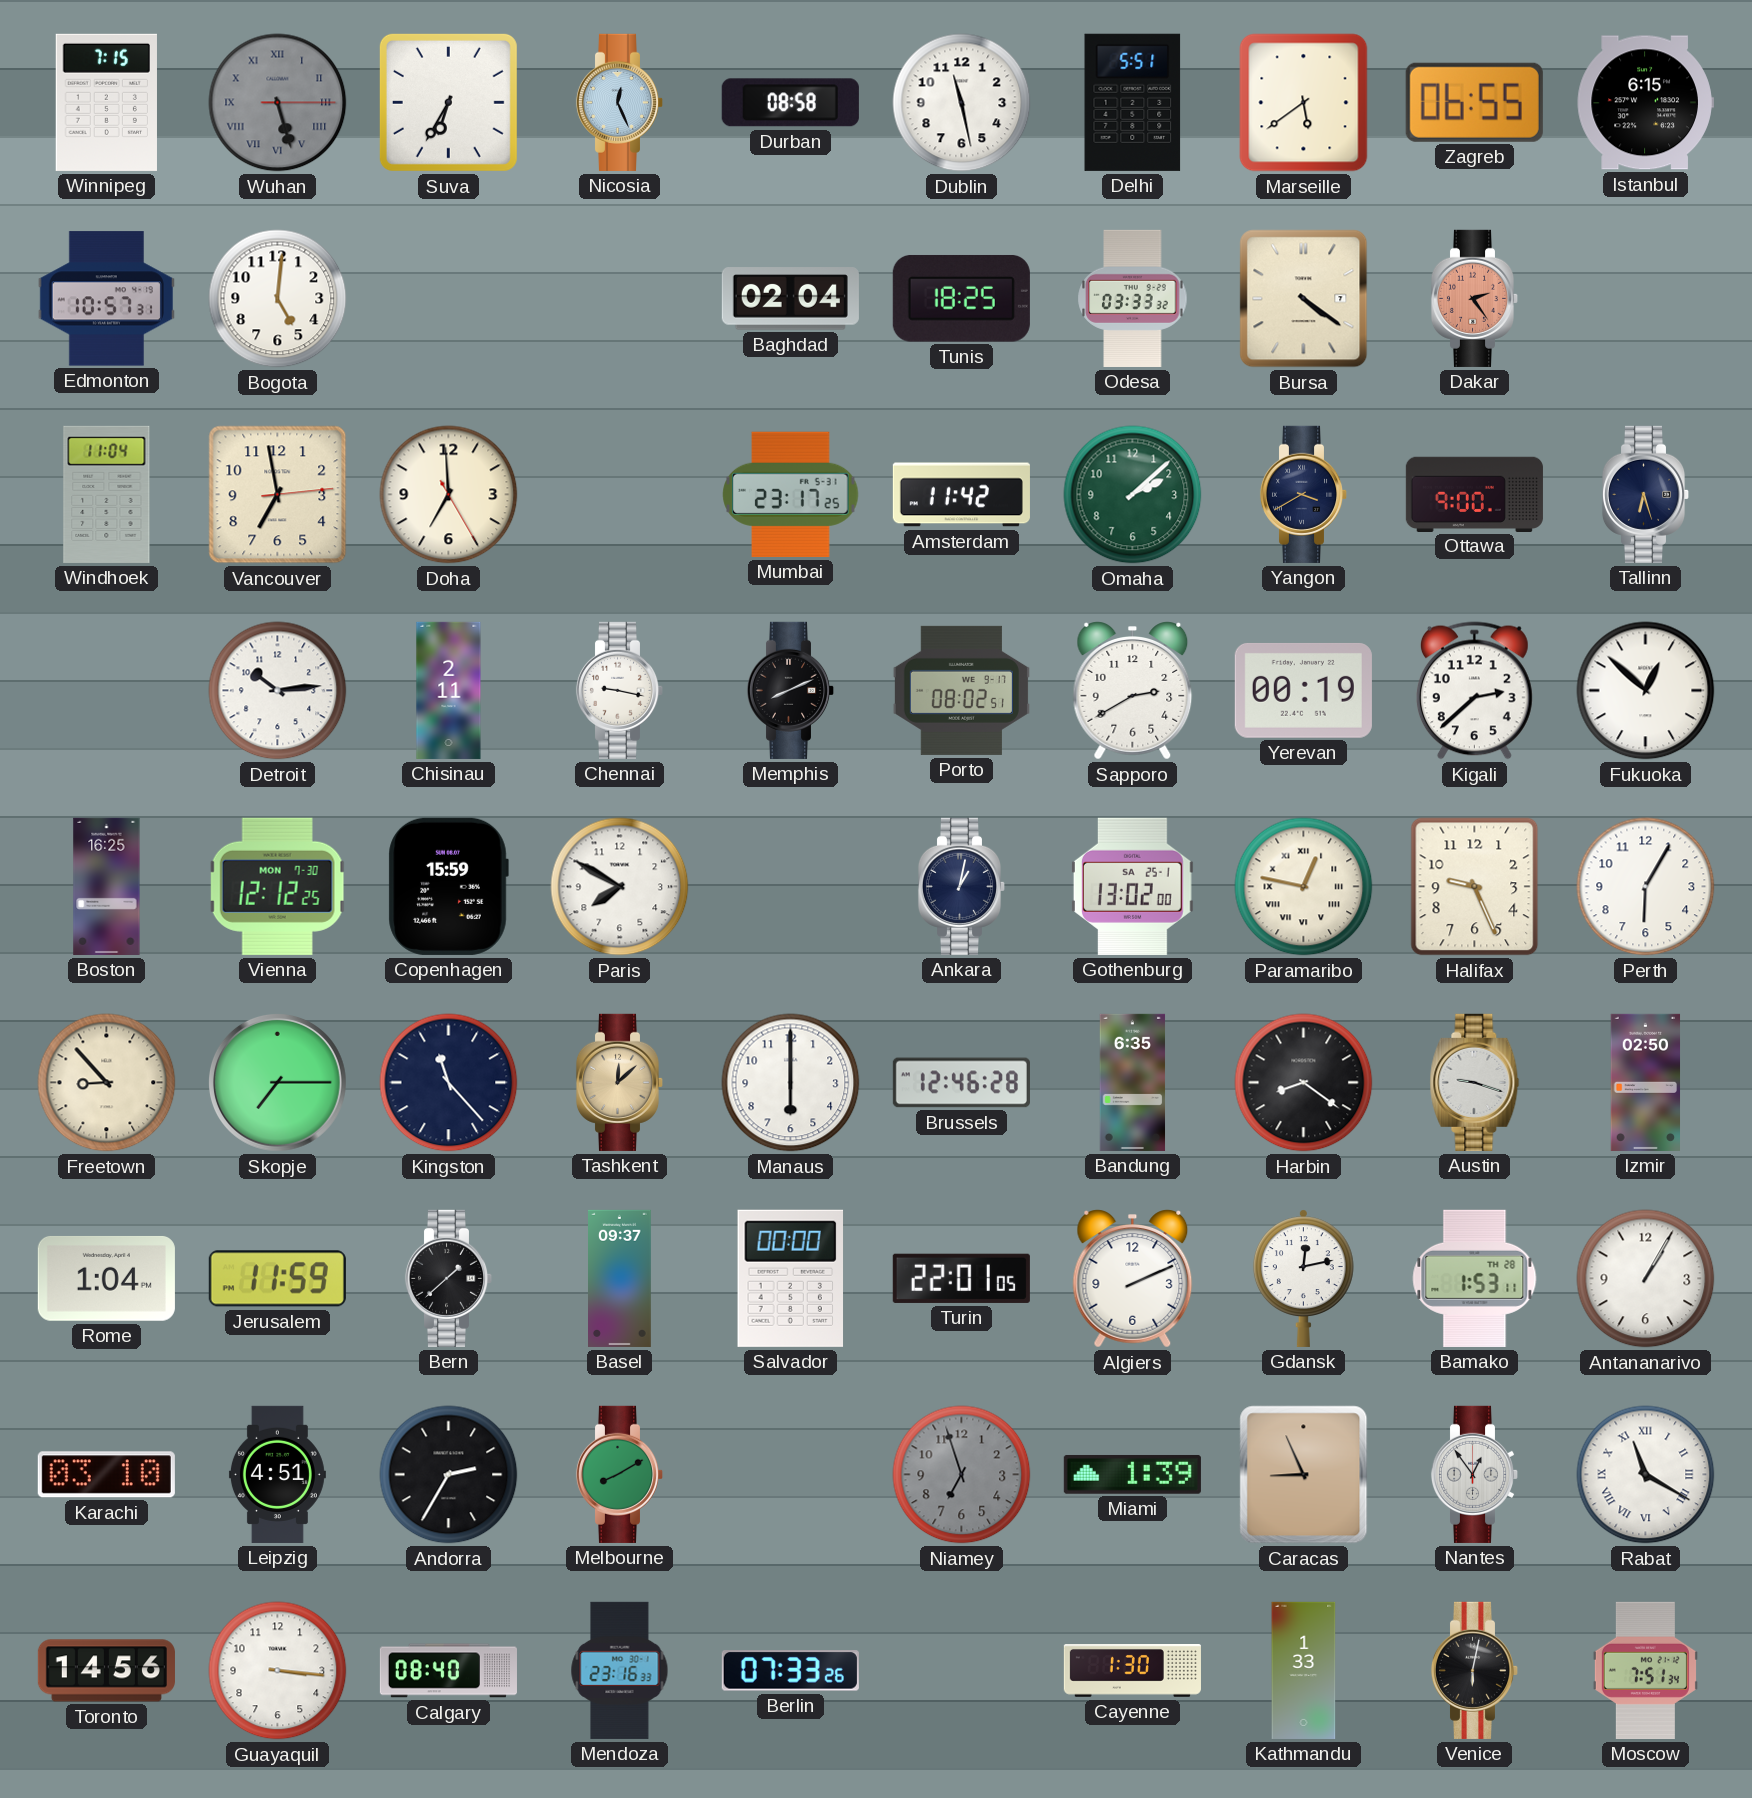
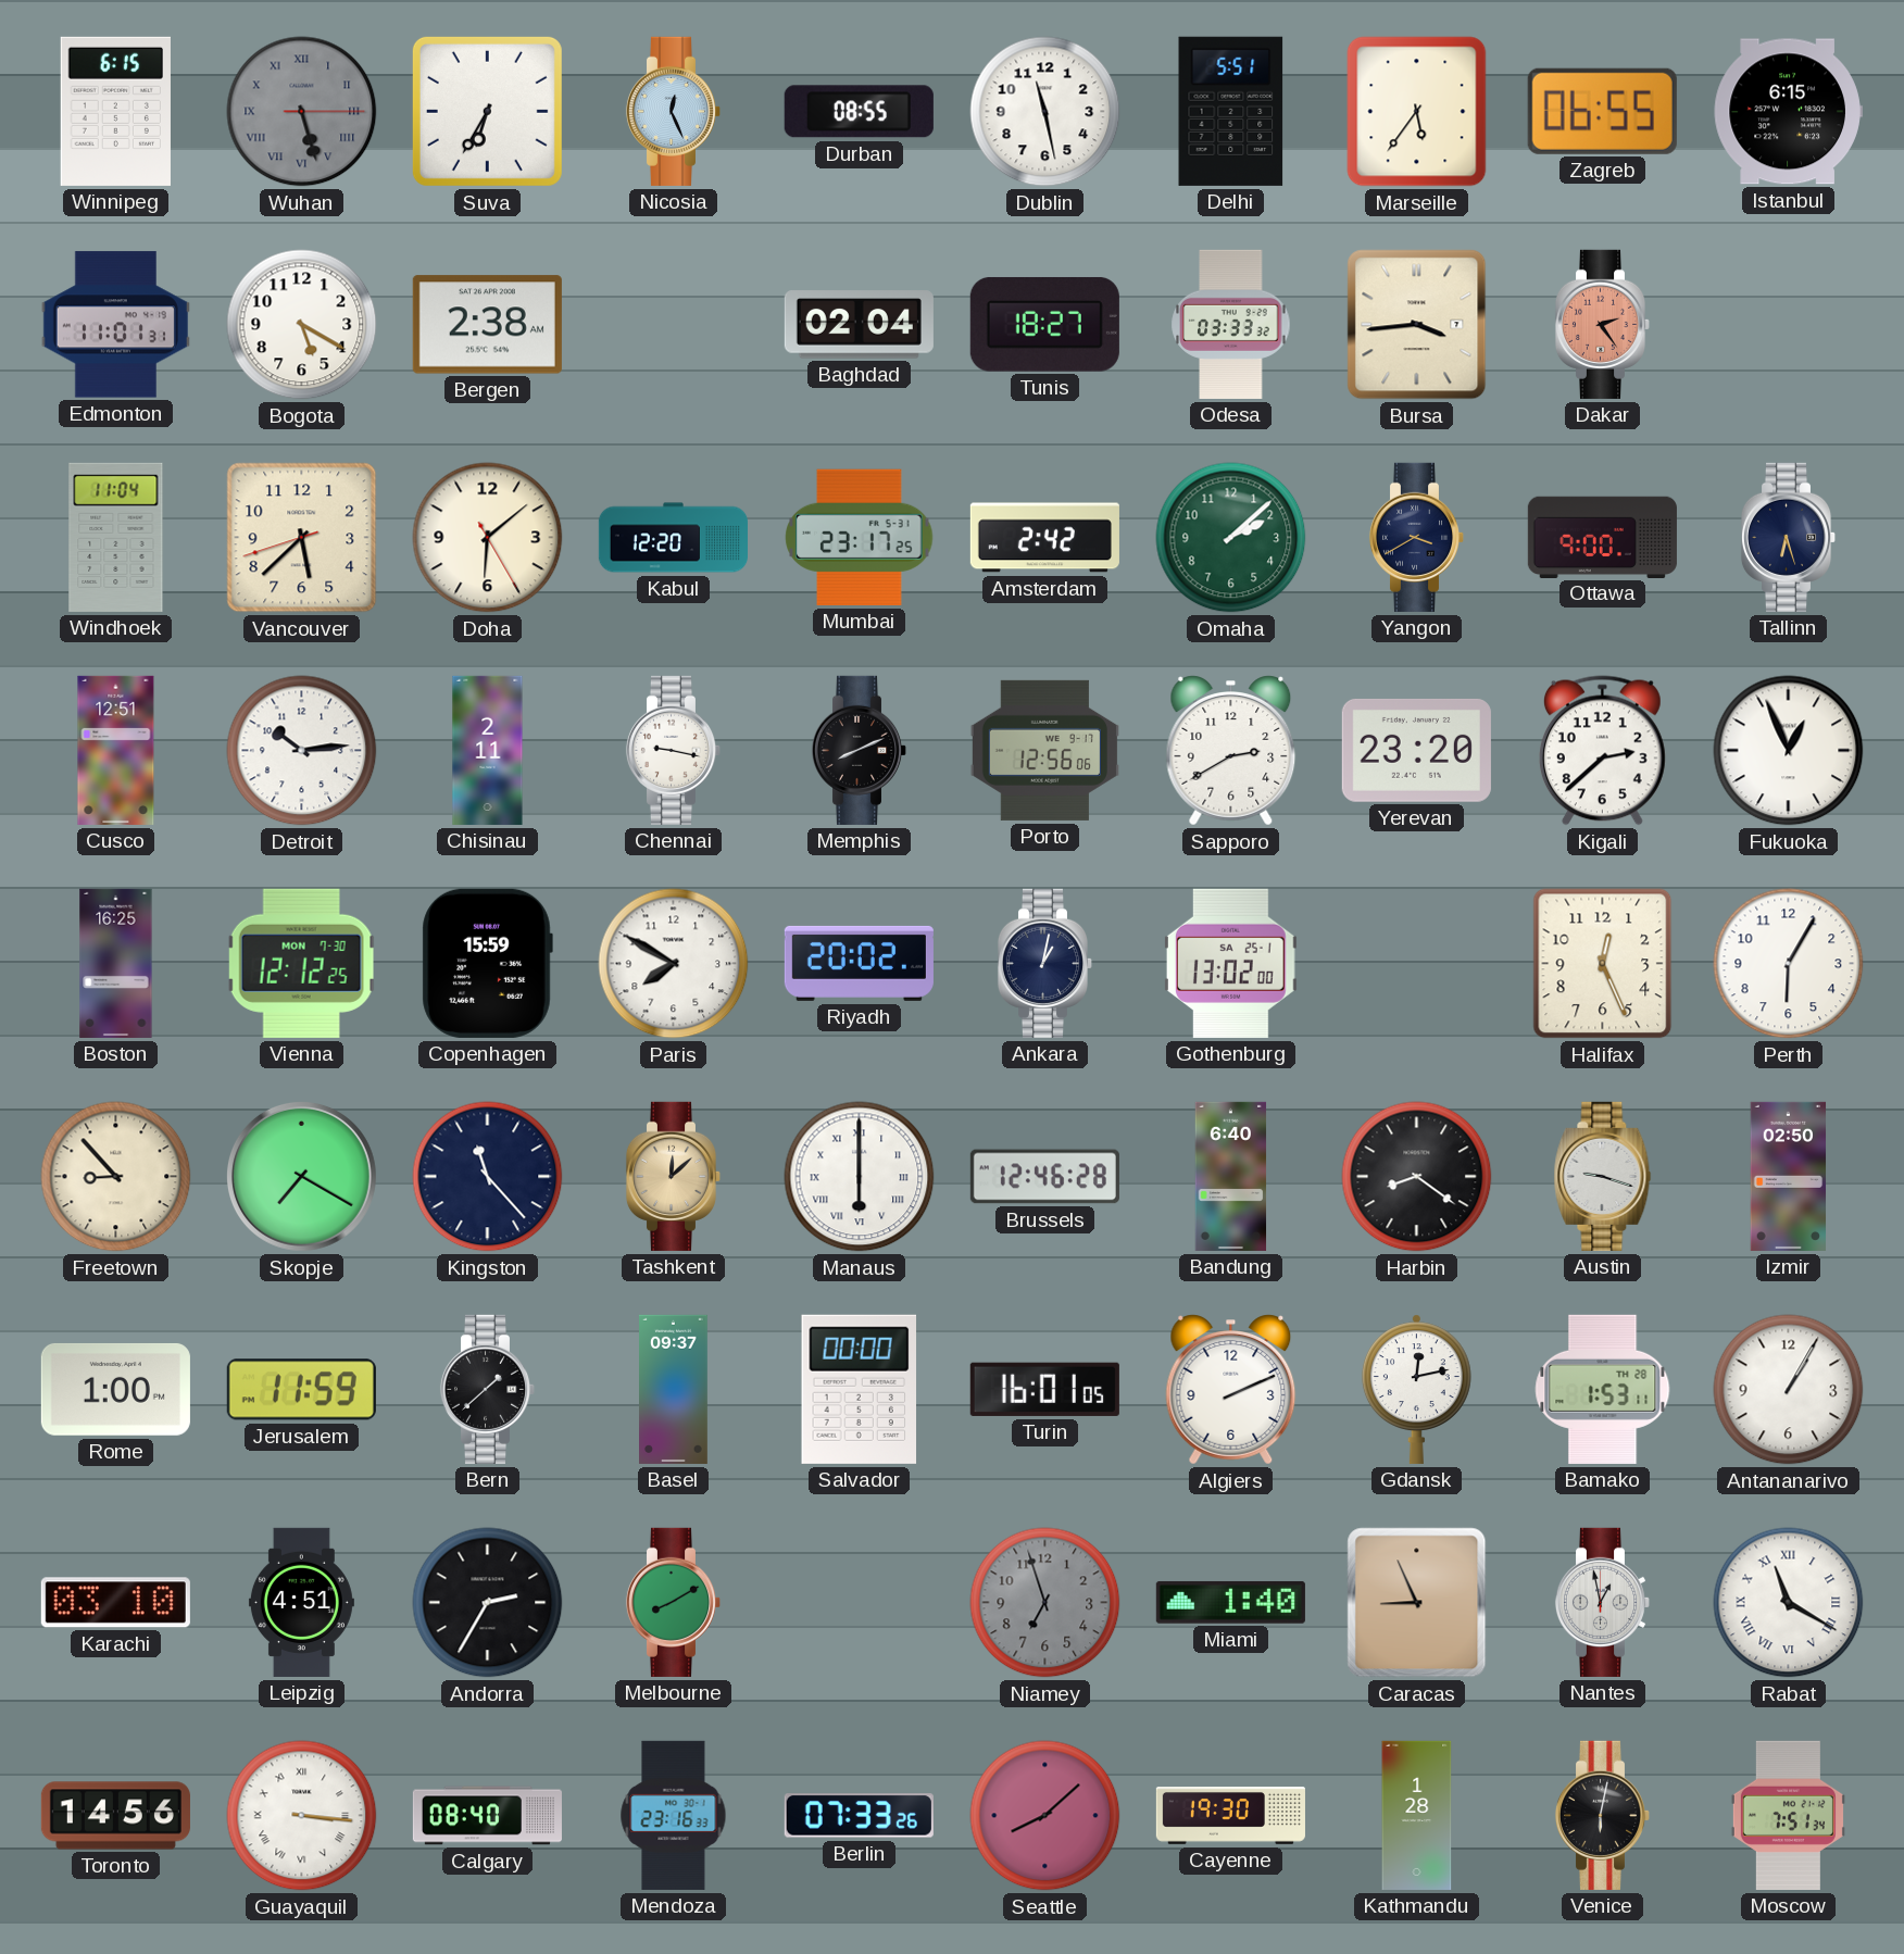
Winnipeg: 7:15 -> 6:15
Durban: 08:58 -> 08:55
Marseille: 5:39 -> 5:36
Edmonton: 10:57 -> 11:01
Bogota: 5:01 -> 5:20
Bergen: none -> 2:38
Tunis: 18:25 -> 18:27
Bursa: 4:21 -> 3:44
Vancouver: 6:58 -> 5:37
Doha: 6:59 -> 6:08
Kabul: none -> 12:20
Amsterdam: 11:42 -> 2:42
Cusco: none -> 12:51
Porto: 08:02 -> 12:56
Yerevan: 00:19 -> 23:20
Fukuoka: 12:52 -> 12:56
Riyadh: none -> 20:02
Paramaribo: 12:47 -> none
Halifax: 9:26 -> 12:26
Skopje: 7:15 -> 7:20
Manaus numerals: Arabic -> Roman
Bandung: 6:35 -> 6:40
Rome: 1:04 -> 1:00
Turin: 22:01 -> 16:01
Miami: 1:39 -> 1:40
Nantes: 12:54 -> 12:58
Guayaquil numerals: Arabic -> Roman
Seattle: none -> 8:08
Cayenne: 1:30 -> 19:30
Kathmandu: 1:33 -> 1:28
